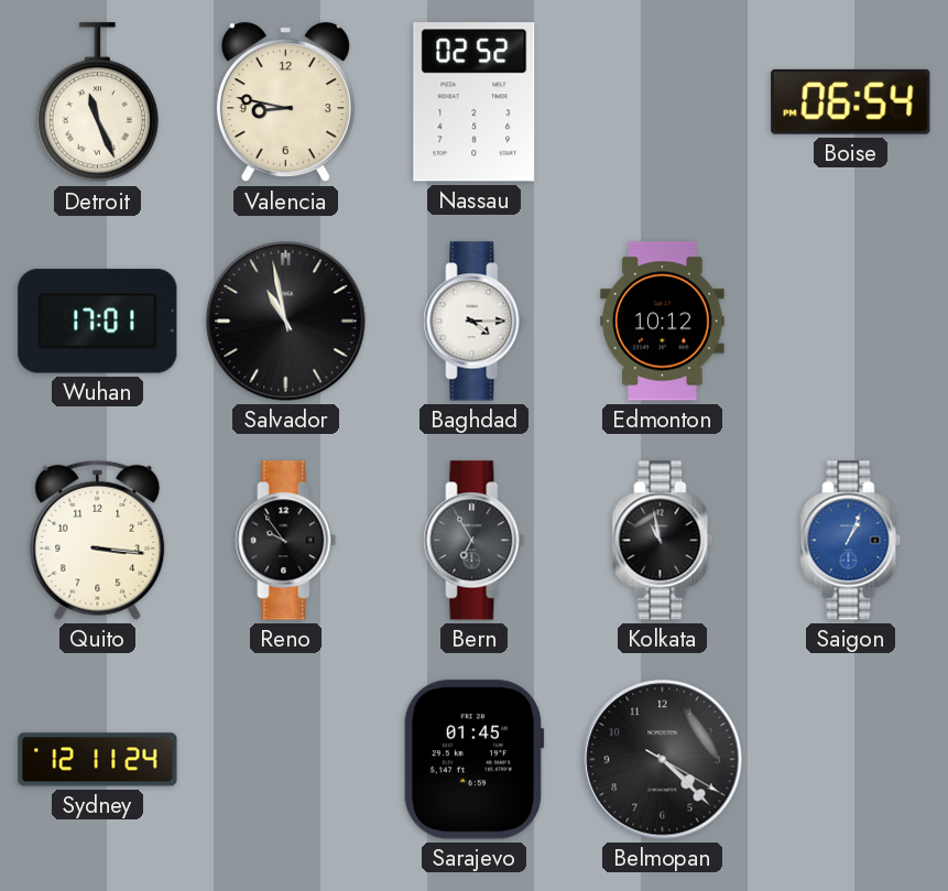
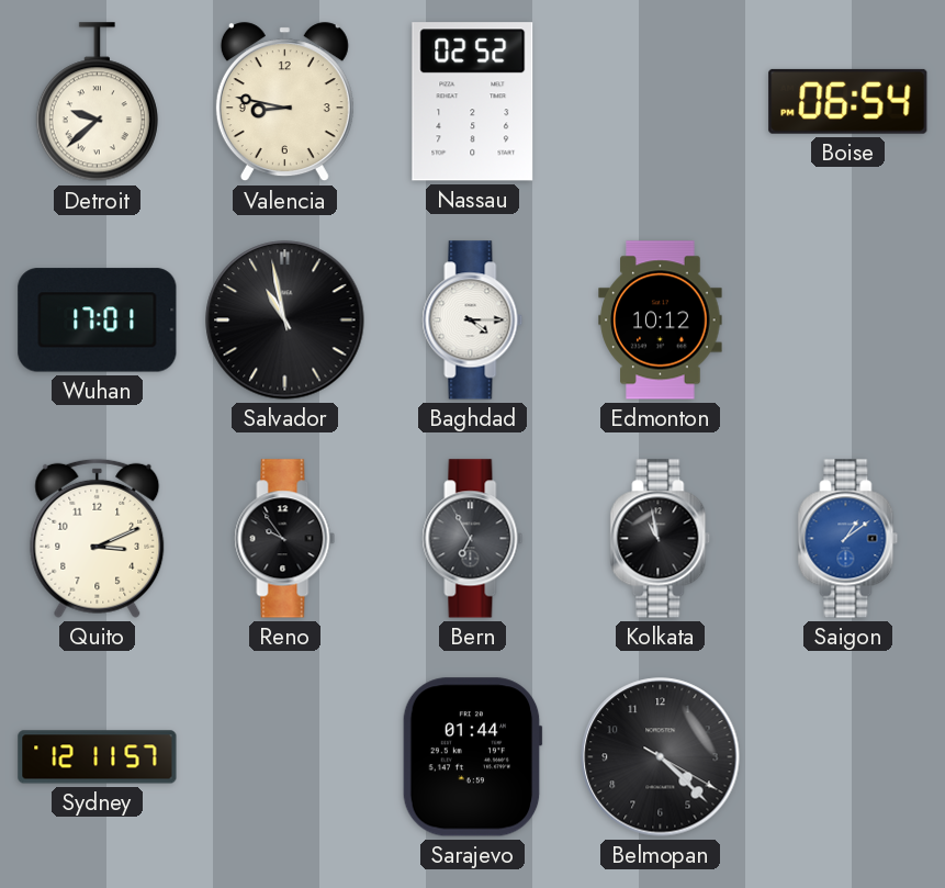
Detroit: 11:26 -> 9:38
Quito: 3:16 -> 3:11
Saigon: 1:04 -> 1:09
Sydney: 12:11:24 -> 12:11:57
Sarajevo: 01:45 -> 01:44
